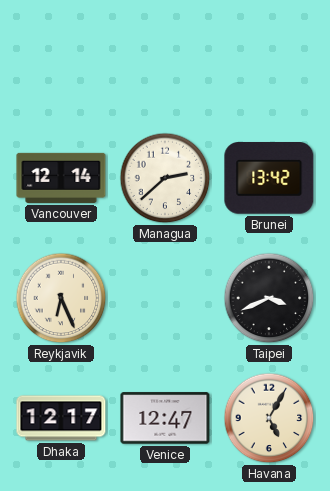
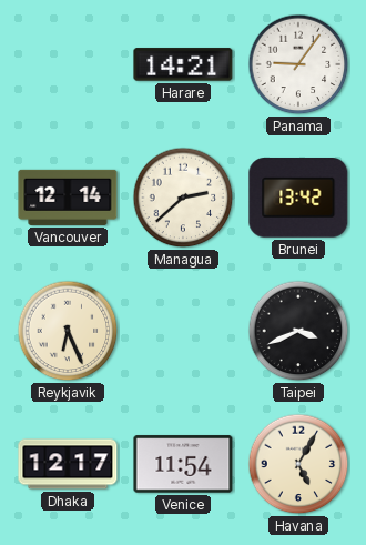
Harare: none -> 14:21
Panama: none -> 9:06
Venice: 12:47 -> 11:54
